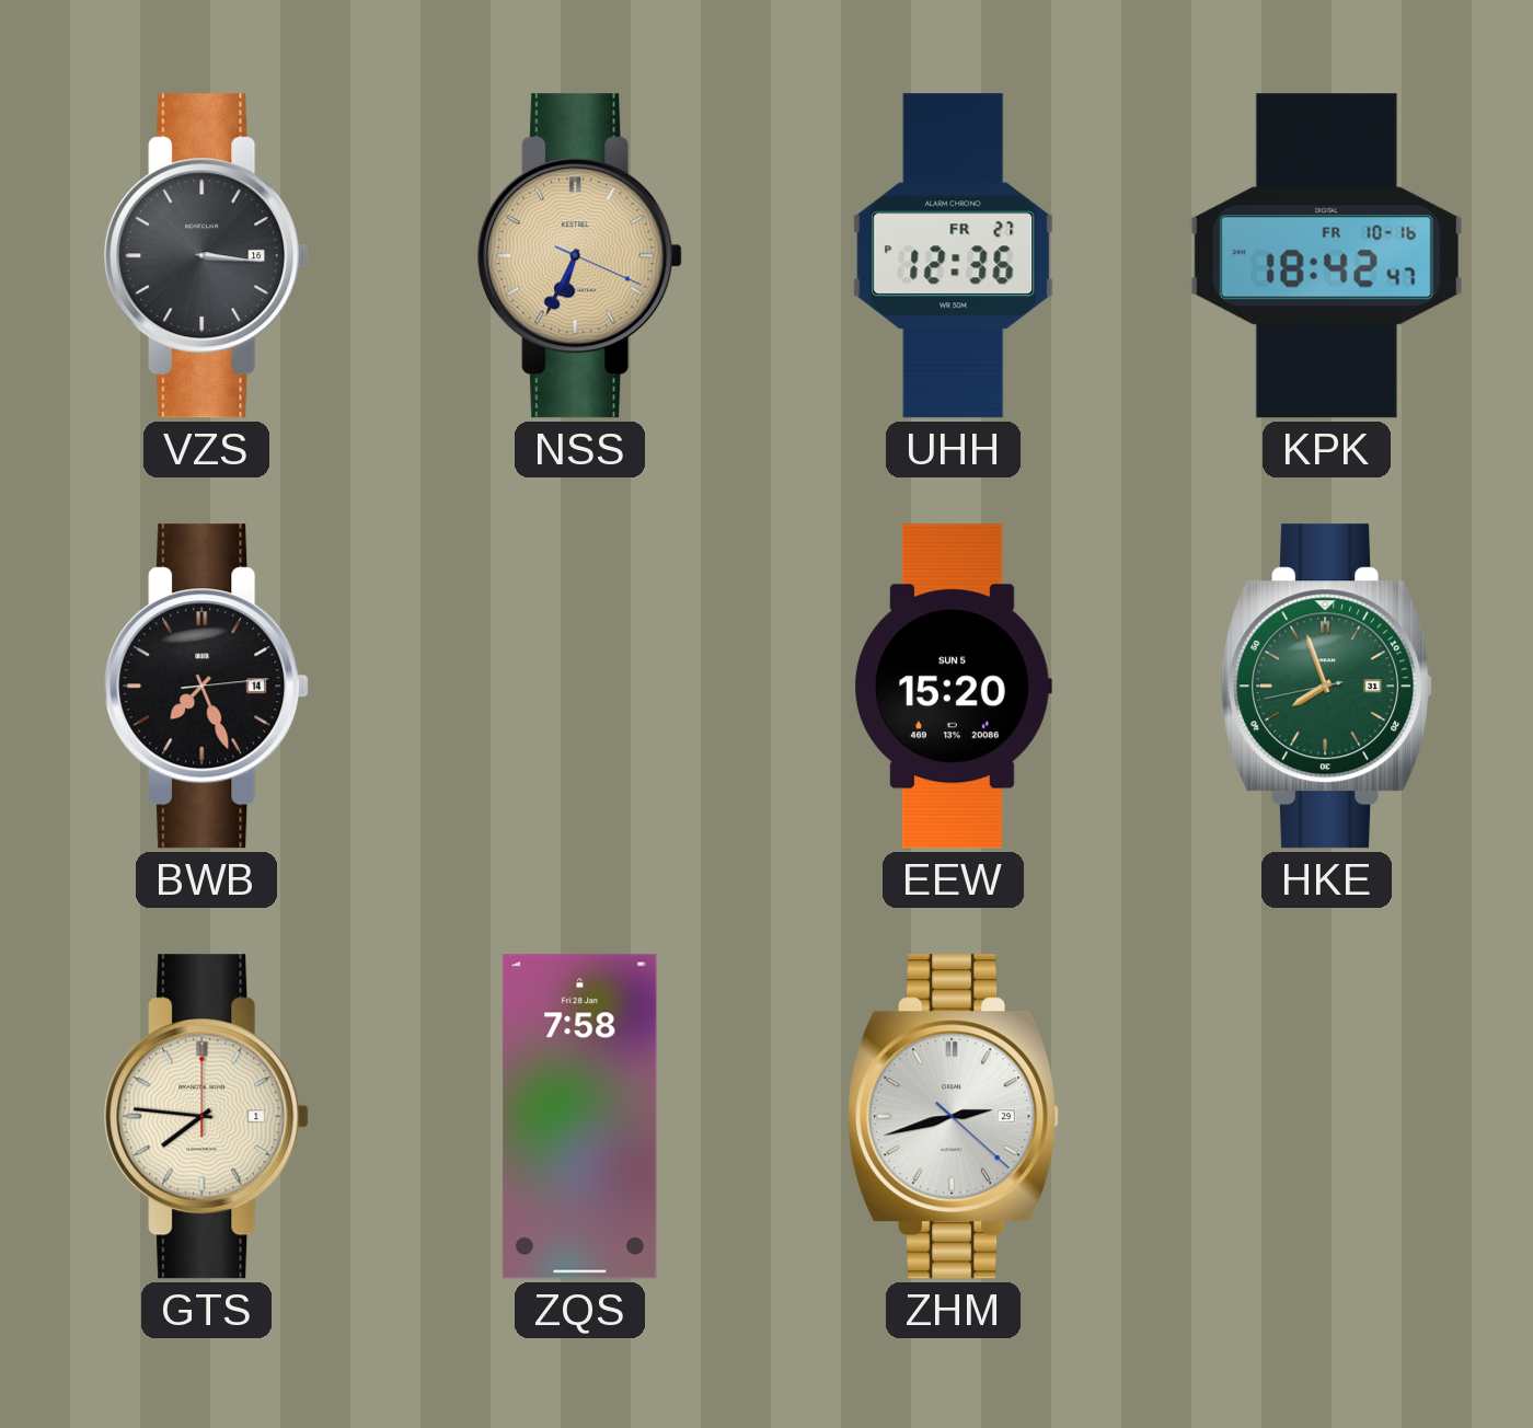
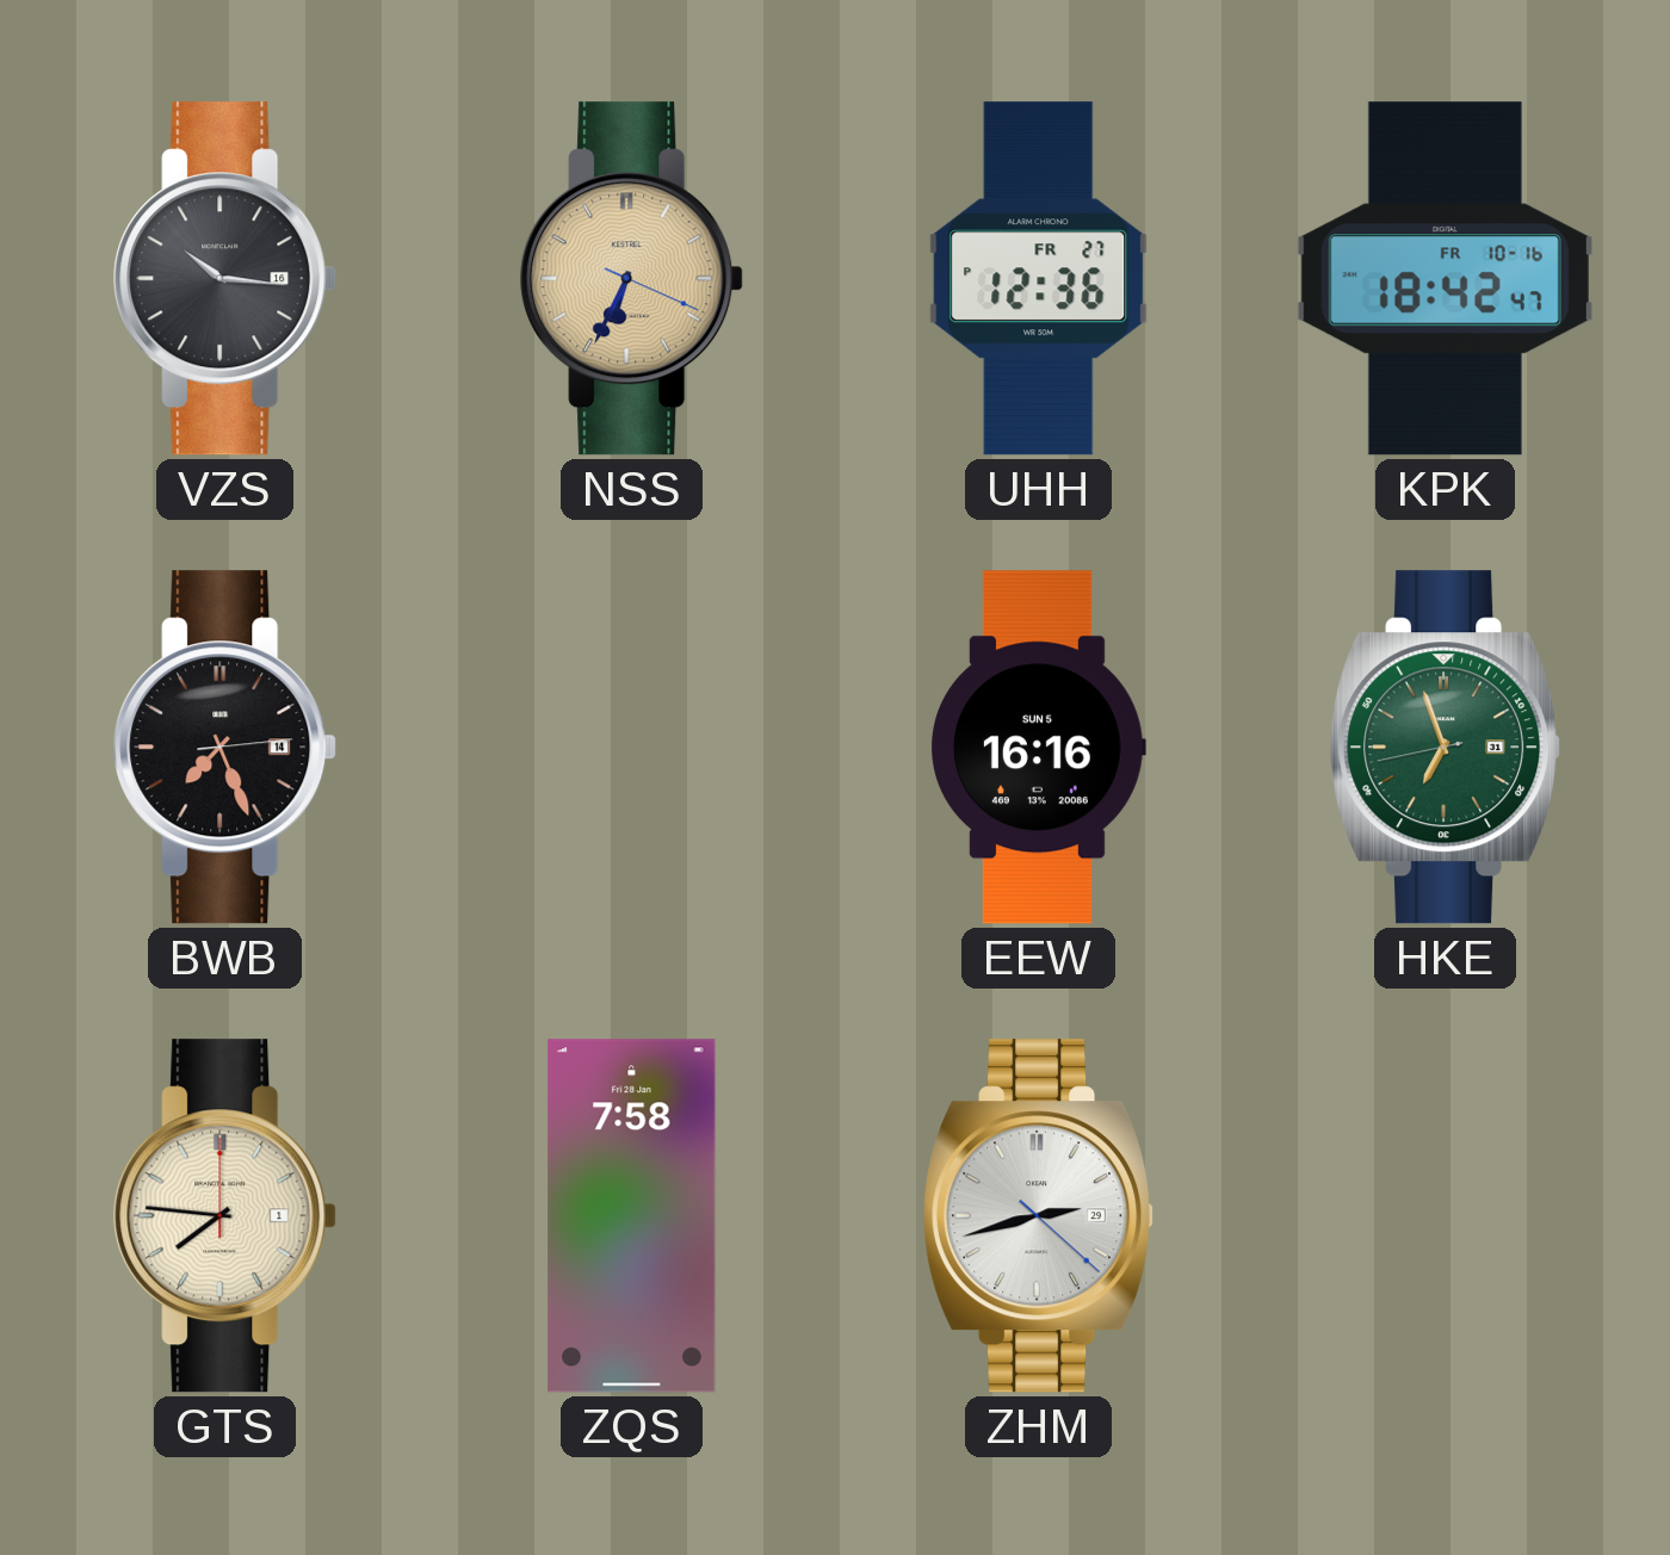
VZS: 3:16 -> 10:16
EEW: 15:20 -> 16:16
HKE: 7:56 -> 6:56
